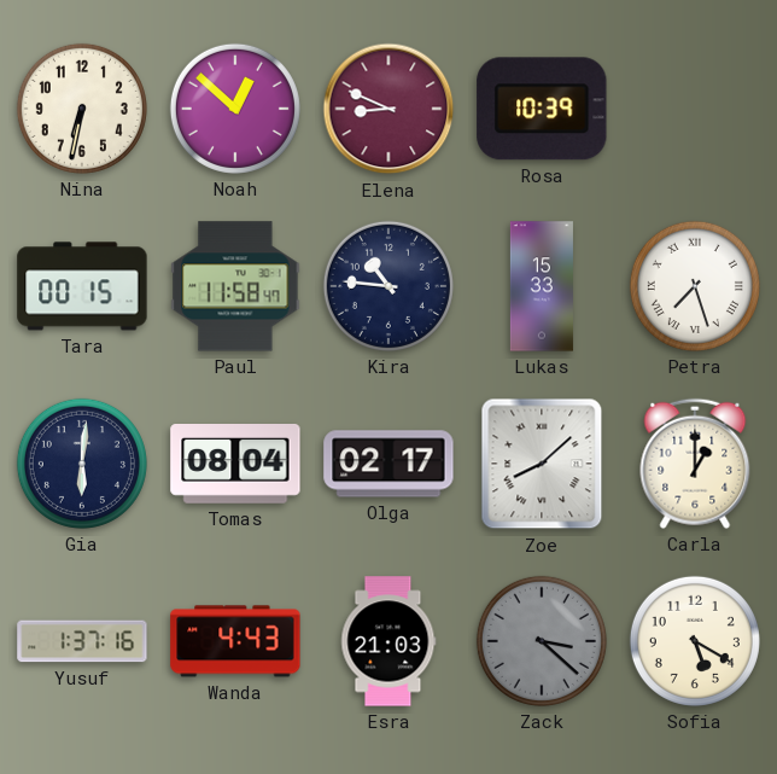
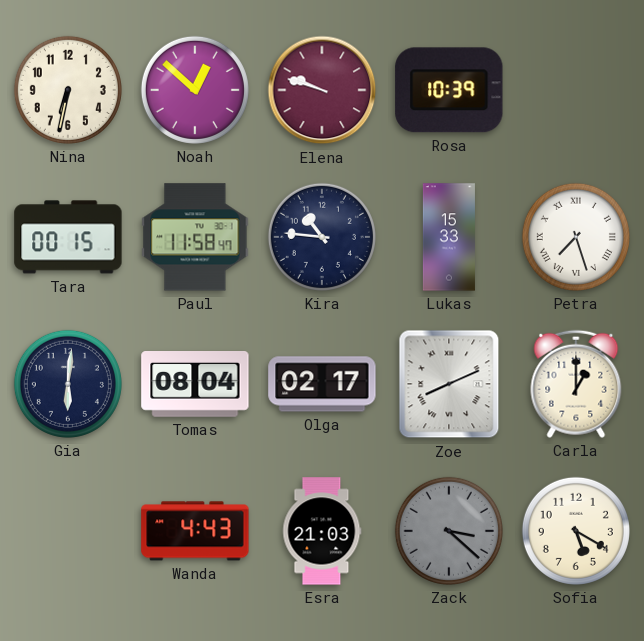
Elena: 8:49 -> 9:48
Zoe: 8:08 -> 8:11
Yusuf: 1:37 -> none
